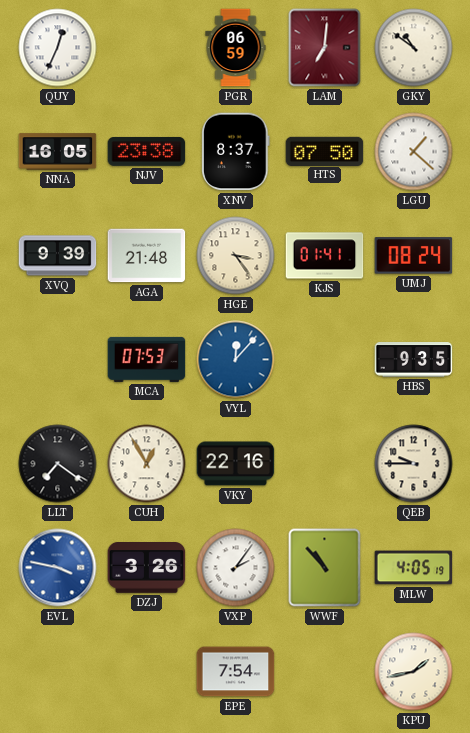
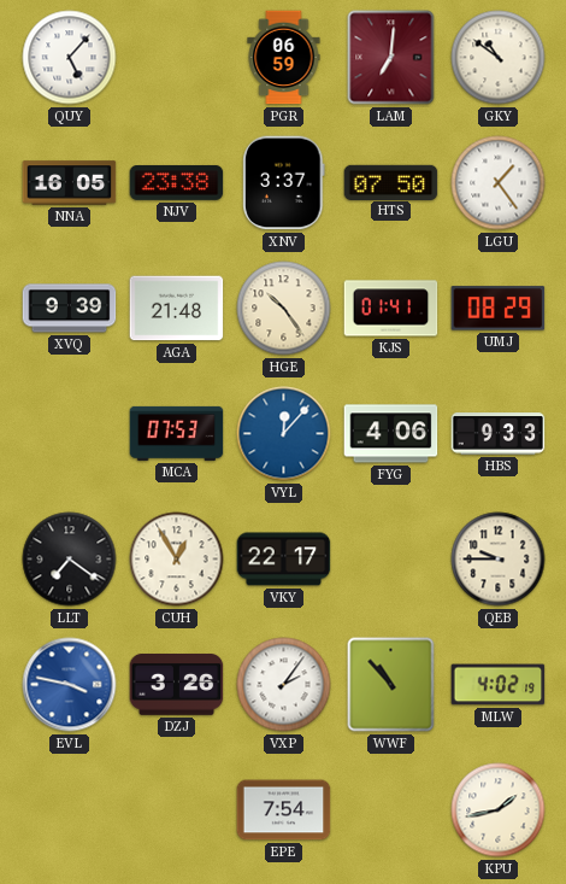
QUY: 12:34 -> 5:07
XNV: 8:37 -> 3:37
LGU: 1:22 -> 1:24
HGE: 3:24 -> 10:24
UMJ: 08:24 -> 08:29
FYG: none -> 4:06
HBS: 9:35 -> 9:33
VKY: 22:16 -> 22:17
MLW: 4:05 -> 4:02
